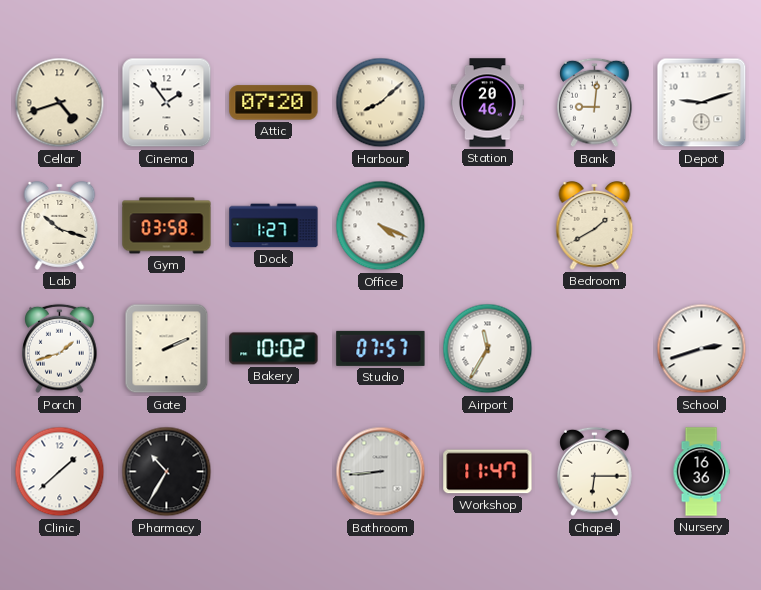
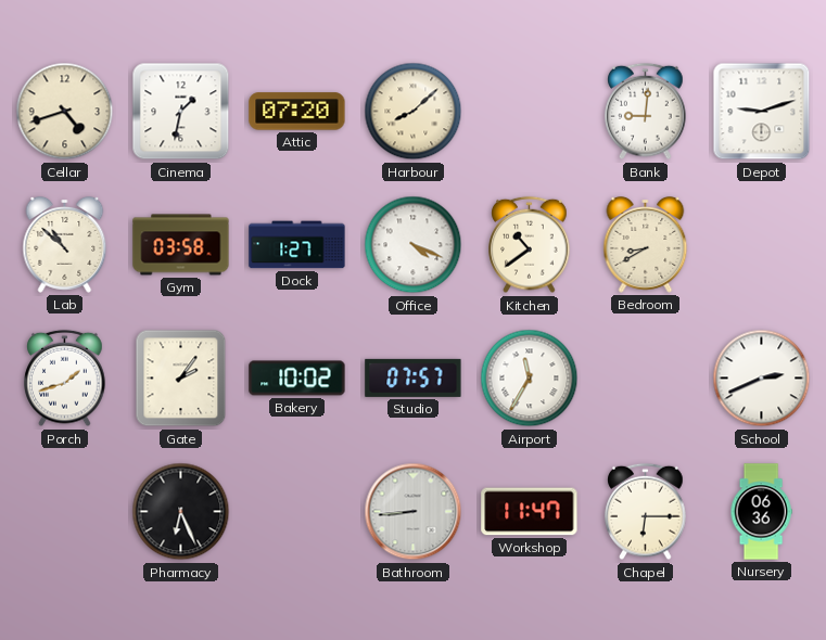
Cinema: 1:54 -> 1:32
Station: 20:46 -> none
Lab: 10:18 -> 10:52
Kitchen: none -> 10:39
Bedroom: 1:40 -> 8:40
Gate: 2:11 -> 2:06
School: 2:42 -> 2:41
Clinic: 1:38 -> none
Pharmacy: 10:35 -> 6:26
Nursery: 16:36 -> 06:36
